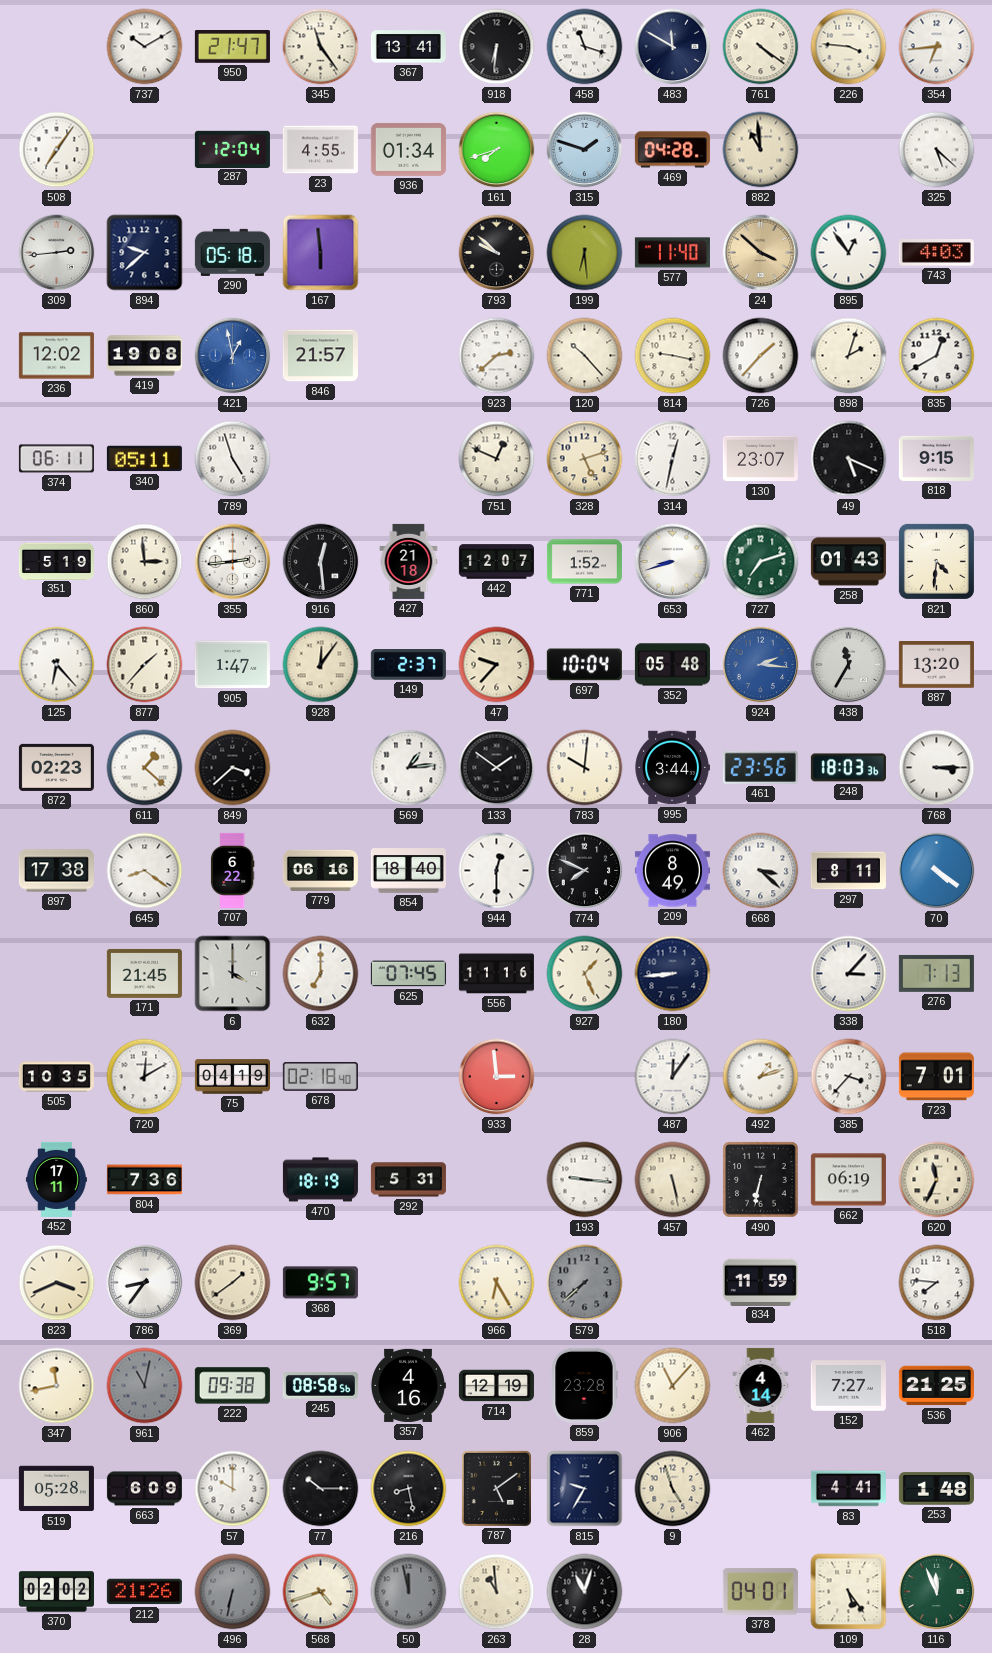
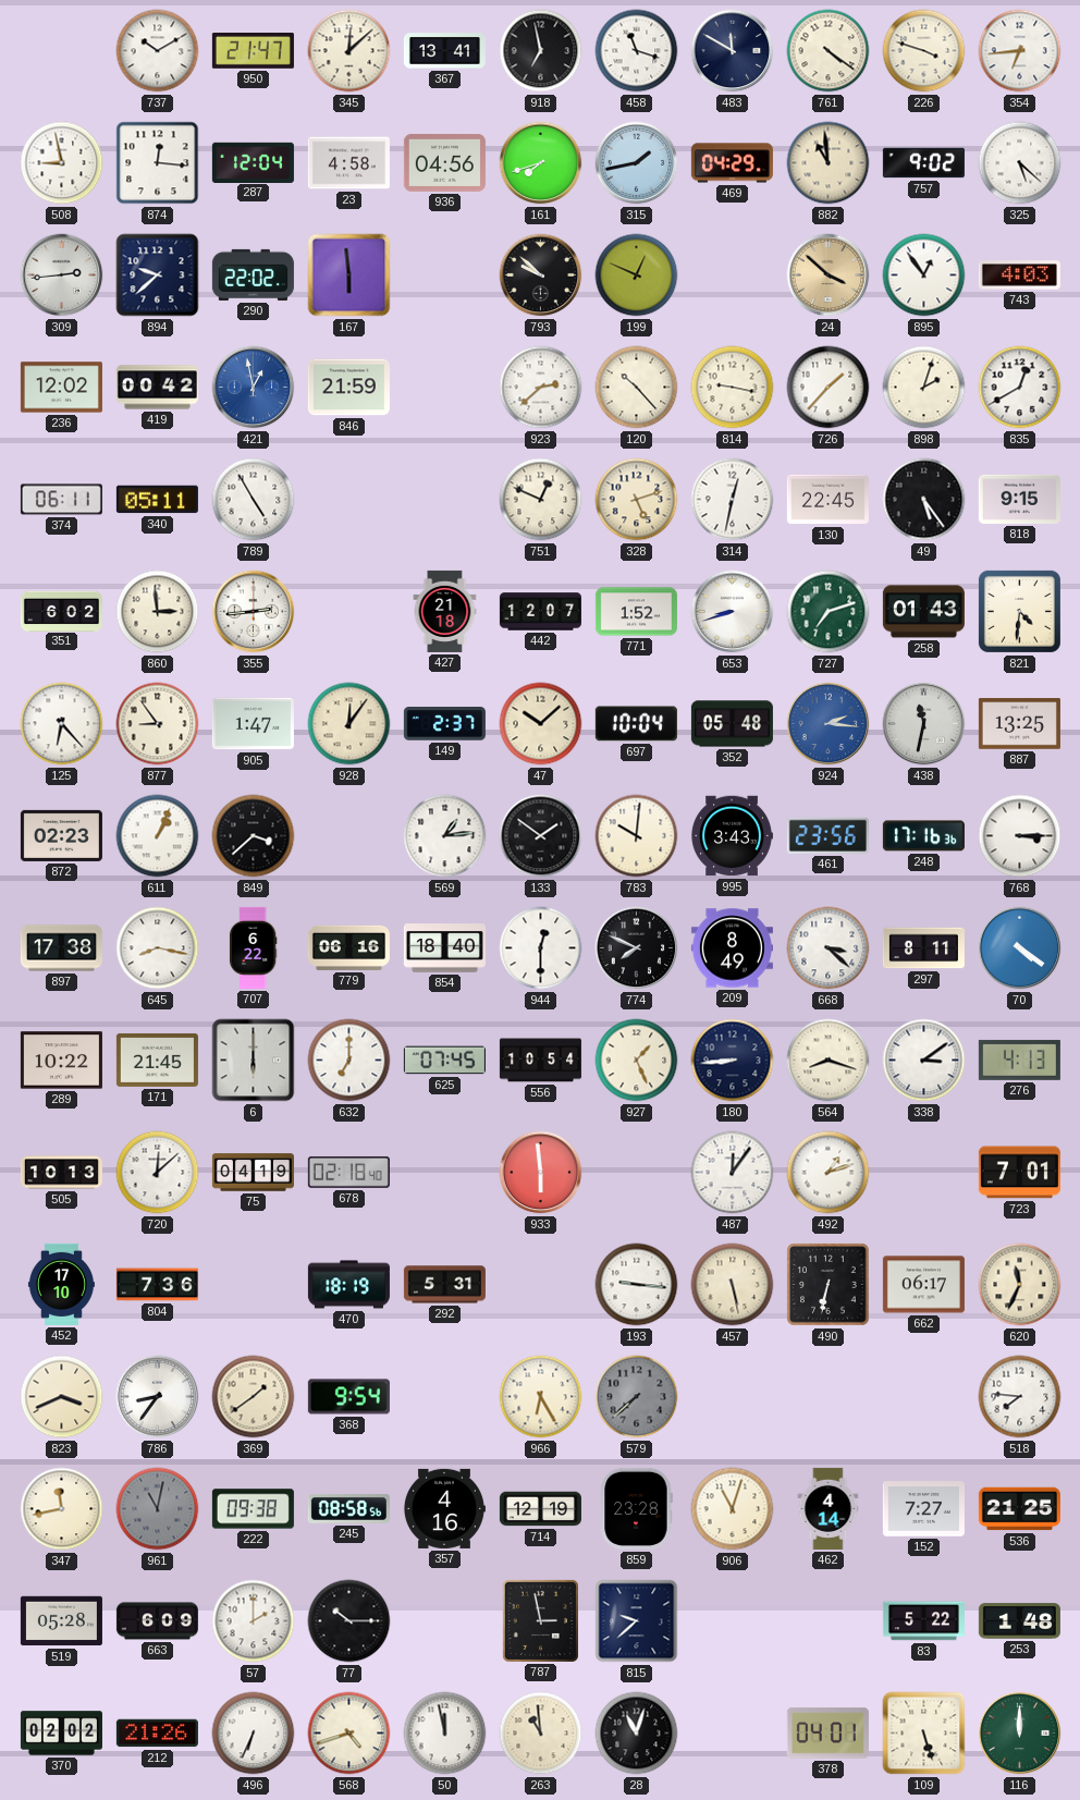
345: 11:24 -> 12:08
918: 6:31 -> 6:58
226: 3:46 -> 3:48
508: 7:06 -> 8:58
874: none -> 12:16
23: 4:55 -> 4:58
936: 01:34 -> 04:56
315: 1:48 -> 1:43
469: 04:28 -> 04:29
757: none -> 9:02
290: 05:18 -> 22:02
199: 6:29 -> 12:49
577: 11:40 -> none
419: 19:08 -> 00:42
846: 21:57 -> 21:59
789: 4:57 -> 4:55
130: 23:07 -> 22:45
49: 5:19 -> 5:24
351: 5:19 -> 6:02
916: 12:29 -> none
877: 1:37 -> 8:54
47: 9:37 -> 10:08
438: 11:35 -> 11:32
887: 13:20 -> 13:25
611: 1:22 -> 1:04
995: 3:44 -> 3:43
248: 18:03 -> 17:16
645: 8:21 -> 8:17
289: none -> 10:22
6: 4:00 -> 6:00
556: 11:16 -> 10:54
564: none -> 8:18
338: 3:07 -> 3:09
276: 7:13 -> 4:13
505: 10:35 -> 10:13
720: 12:10 -> 12:08
933: 2:59 -> 5:59
385: 3:37 -> none
452: 17:11 -> 17:10
662: 06:19 -> 06:17
368: 9:57 -> 9:54
834: 11:59 -> none
906: 11:07 -> 11:03
57: 10:00 -> 2:00
216: 8:28 -> none
787: 5:09 -> 2:58
815: 9:35 -> 9:38
9: 4:57 -> none
83: 4:41 -> 5:22
496: 6:32 -> 6:34
496 dial: grey -> white
50 dial: grey -> white
109: 5:24 -> 5:27
116: 11:56 -> 12:00
